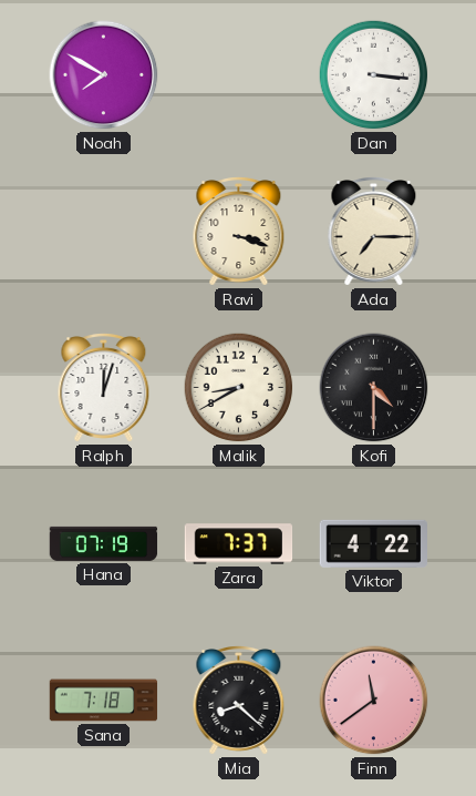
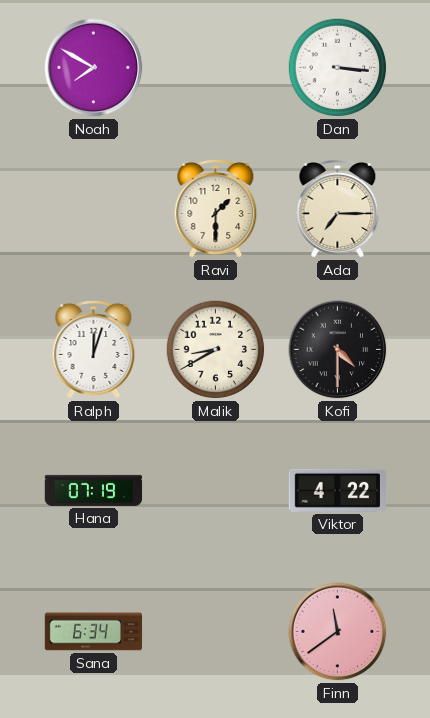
Ravi: 3:18 -> 1:30
Zara: 7:37 -> none
Sana: 7:18 -> 6:34
Mia: 8:22 -> none
